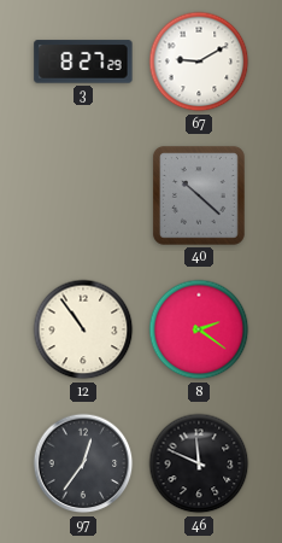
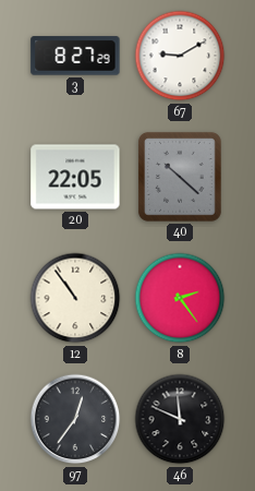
20: none -> 22:05
8: 2:21 -> 2:24
